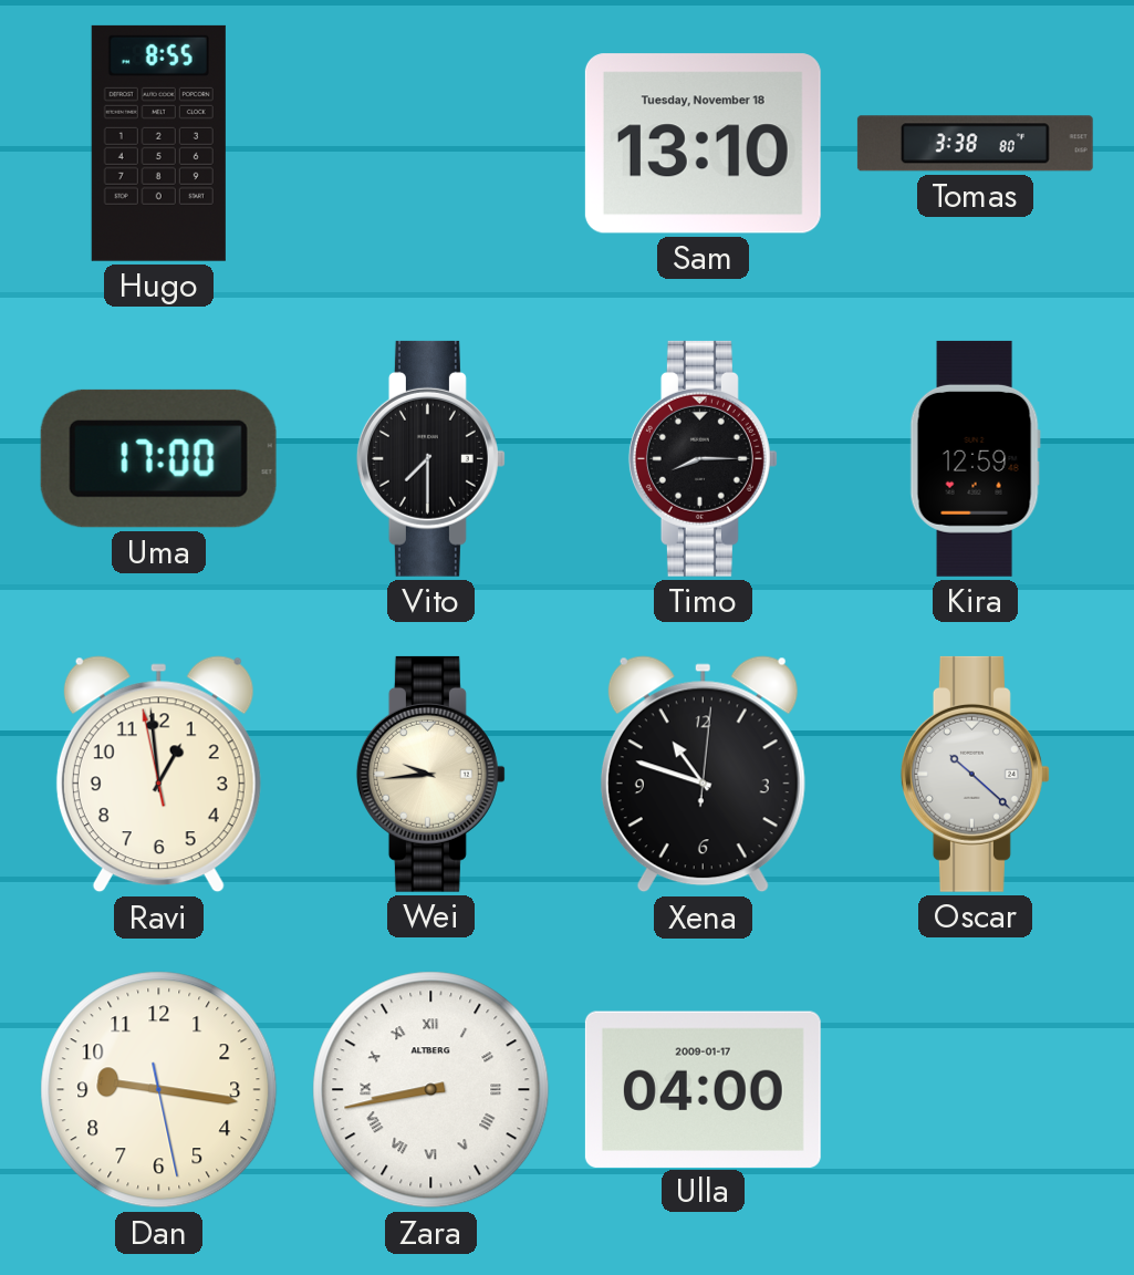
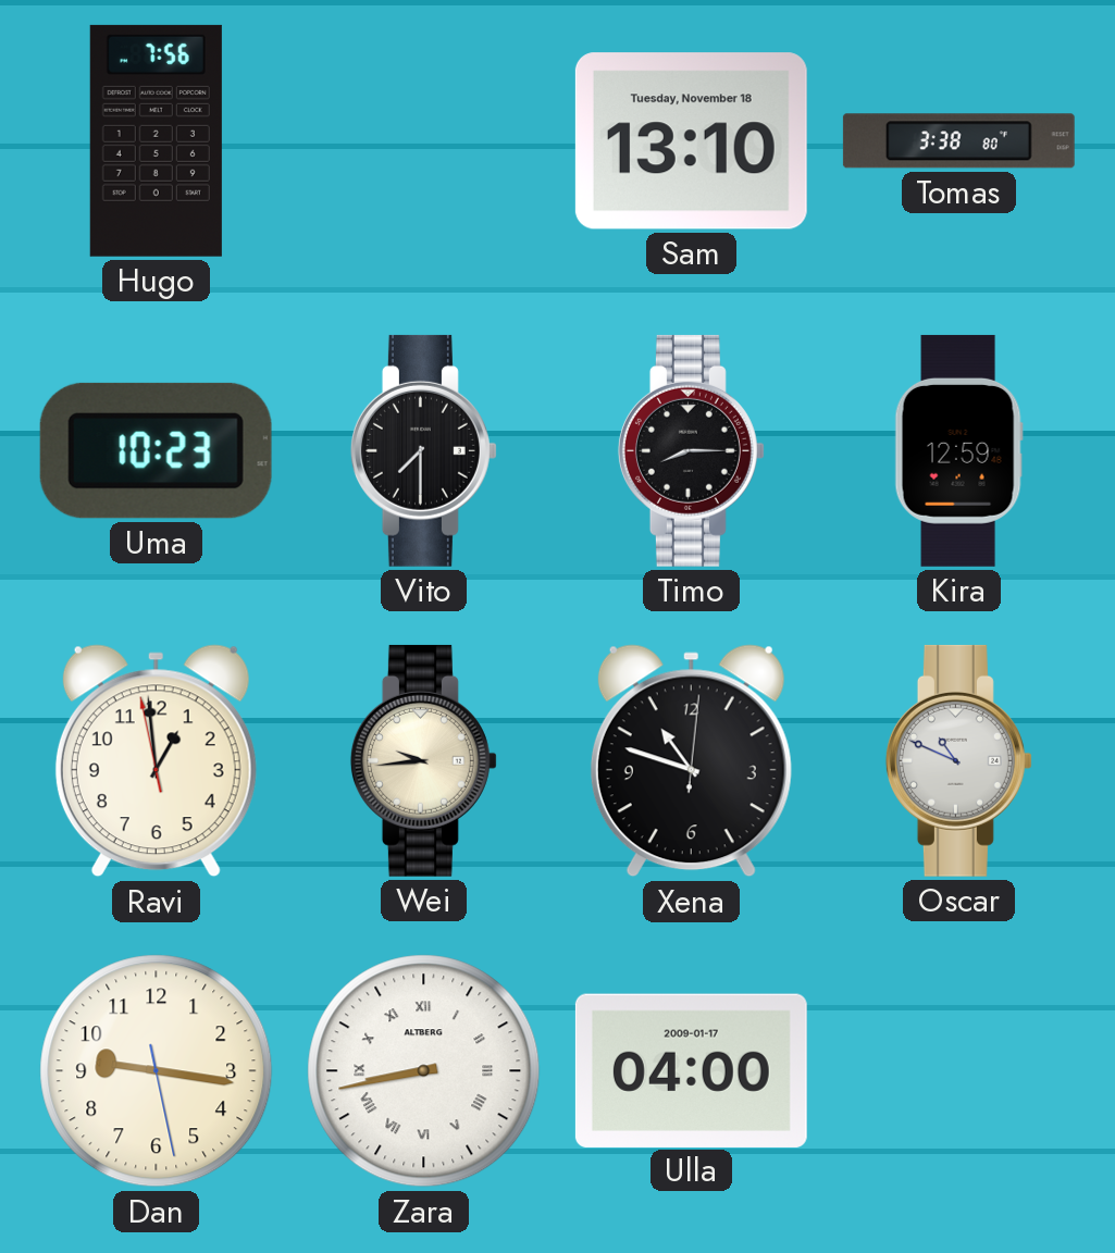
Hugo: 8:55 -> 7:56
Uma: 17:00 -> 10:23
Oscar: 10:22 -> 10:49
